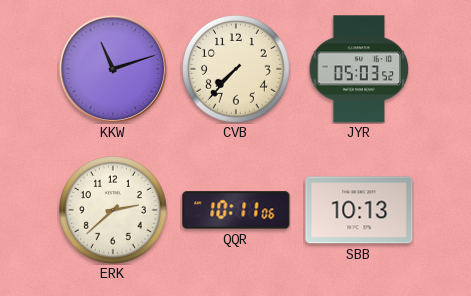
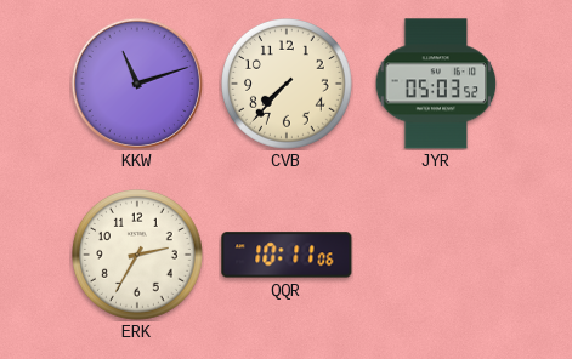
ERK: 2:38 -> 2:35
SBB: 10:13 -> none
